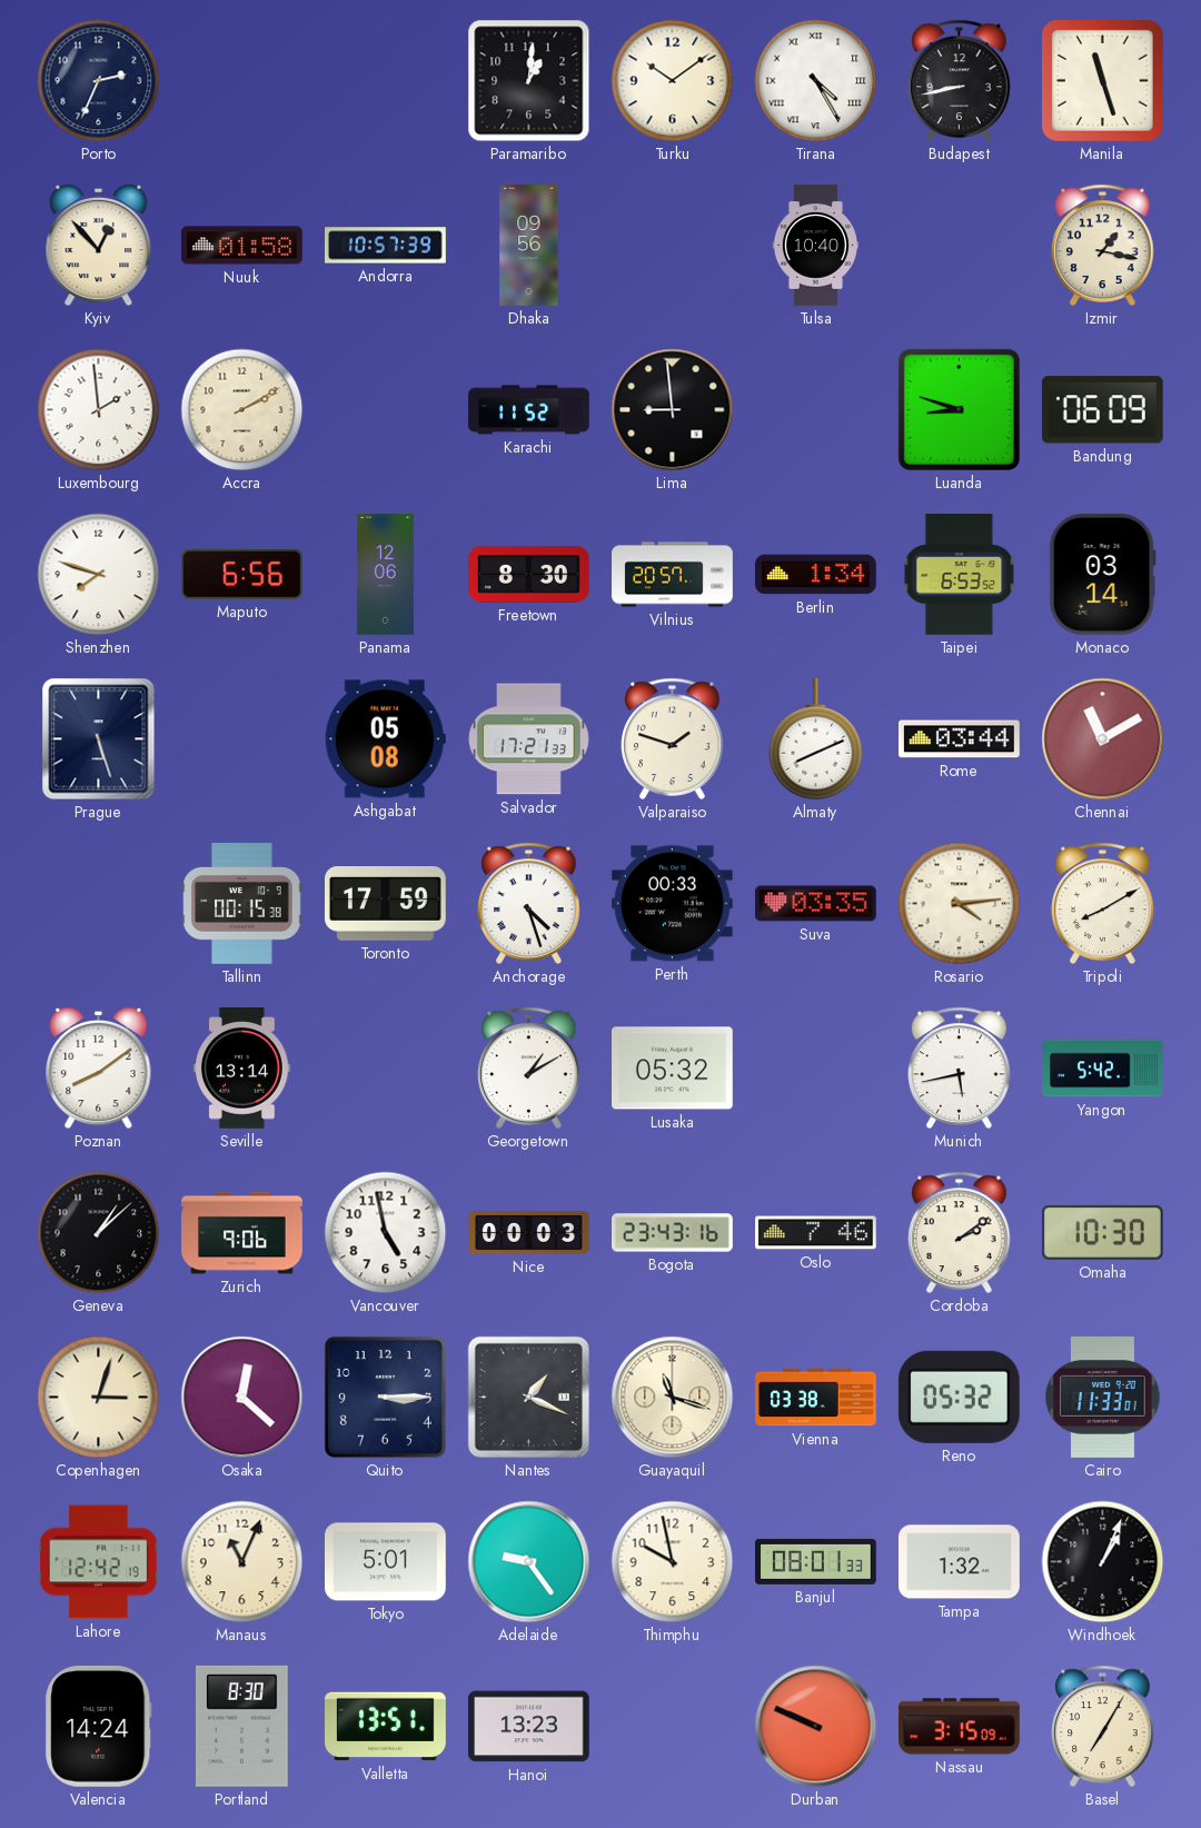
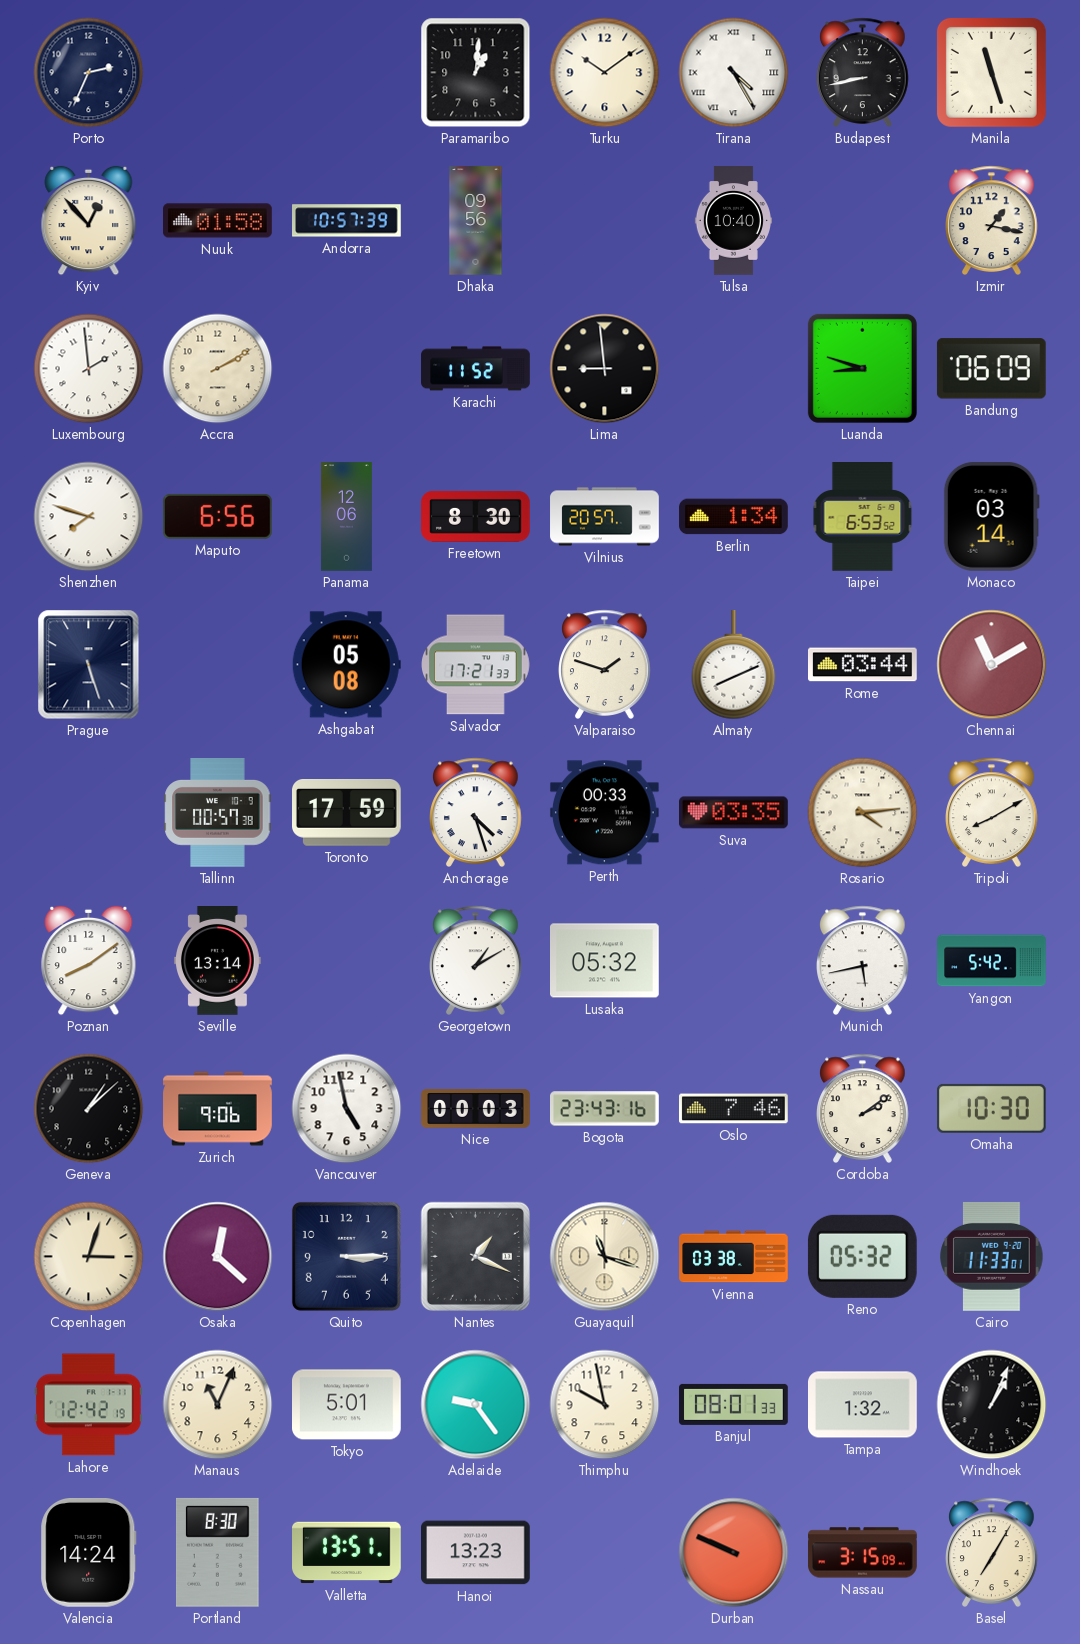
Tallinn: 00:15 -> 00:57
